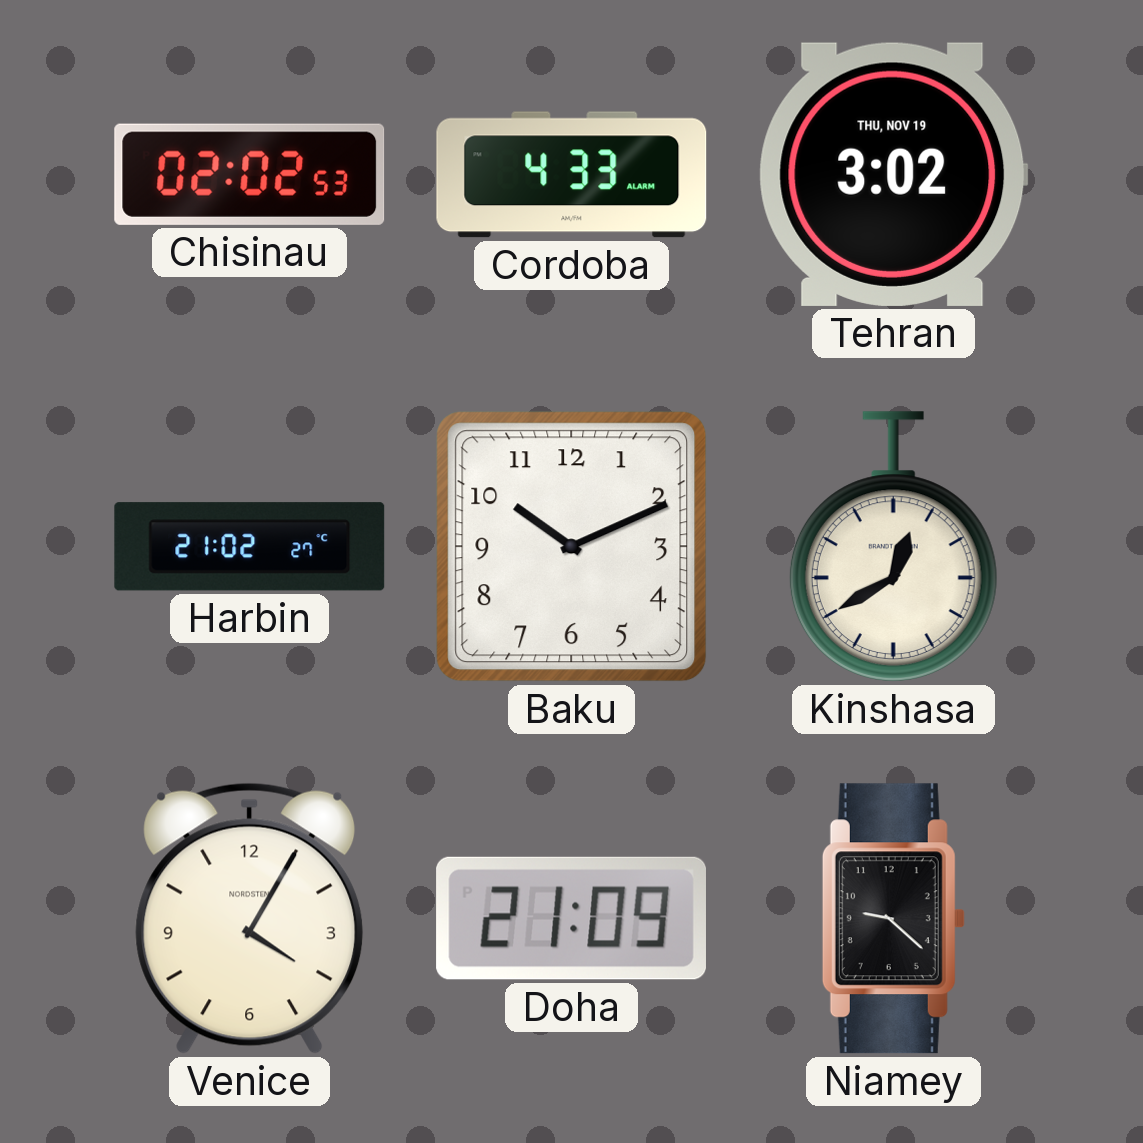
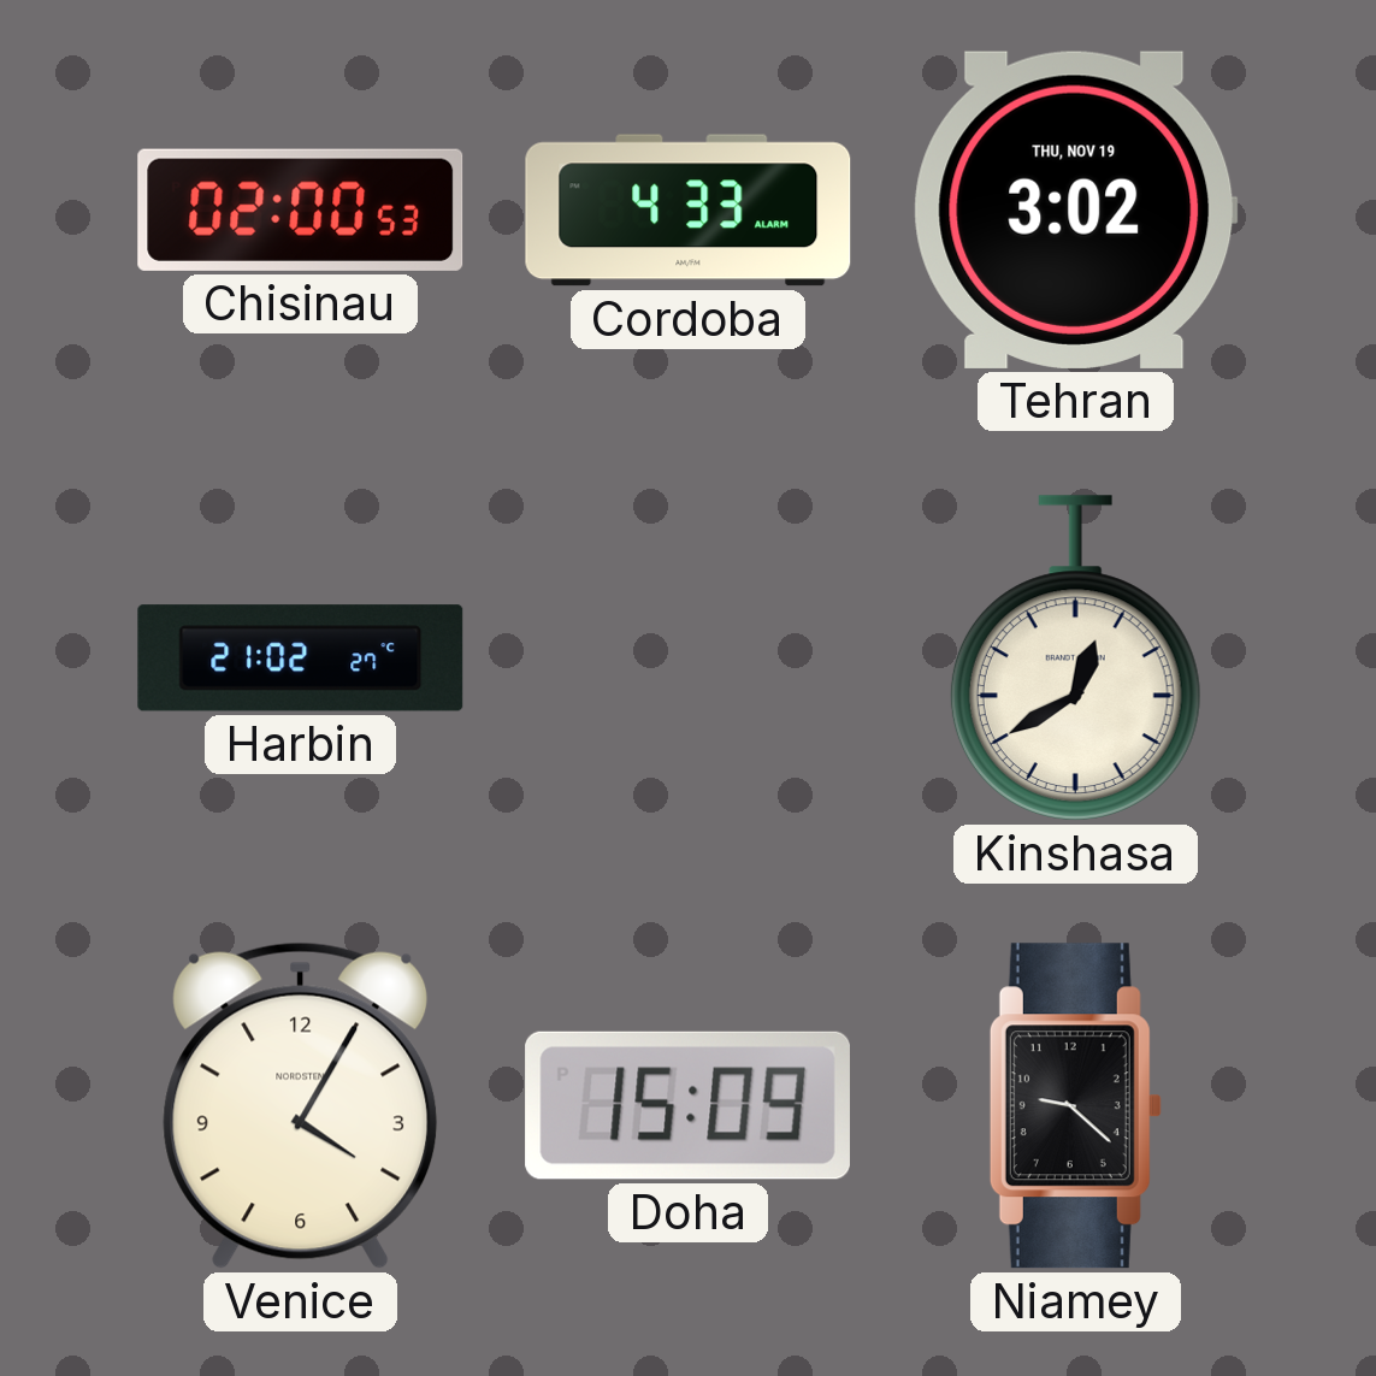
Chisinau: 02:02 -> 02:00
Baku: 10:11 -> none
Doha: 21:09 -> 15:09
